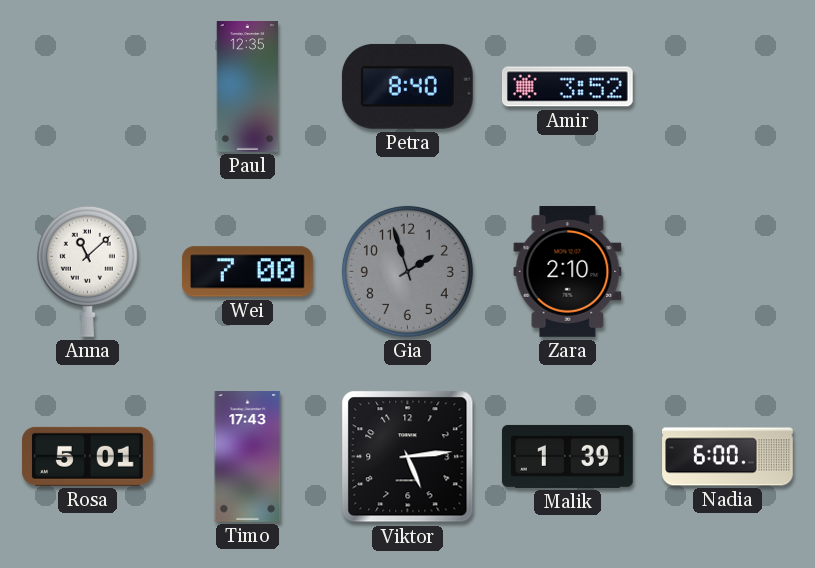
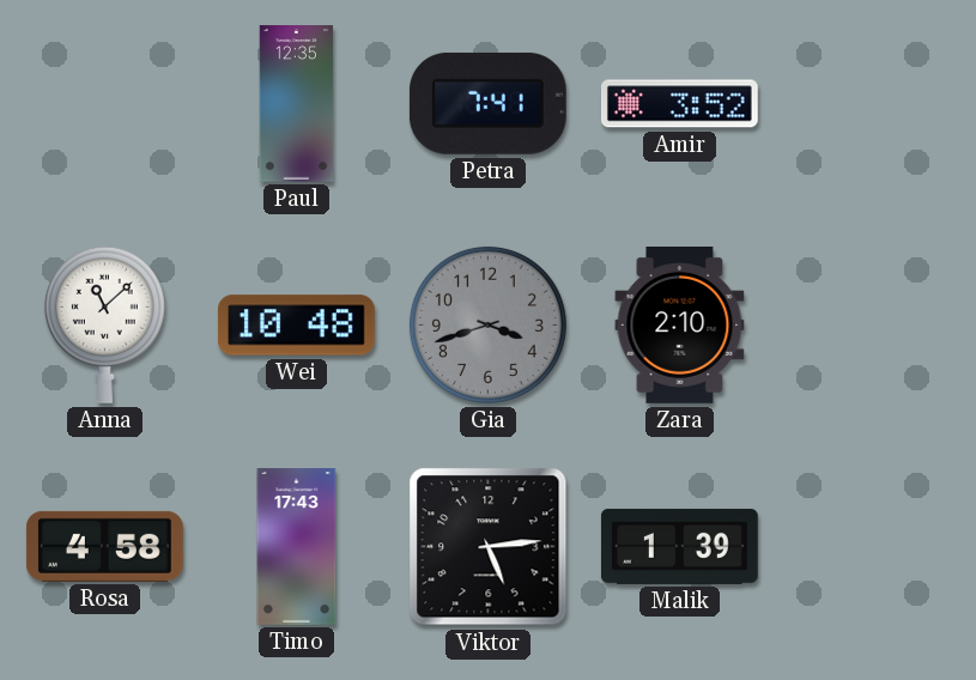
Petra: 8:40 -> 7:41
Wei: 7:00 -> 10:48
Gia: 1:57 -> 3:42
Rosa: 5:01 -> 4:58
Nadia: 6:00 -> none
